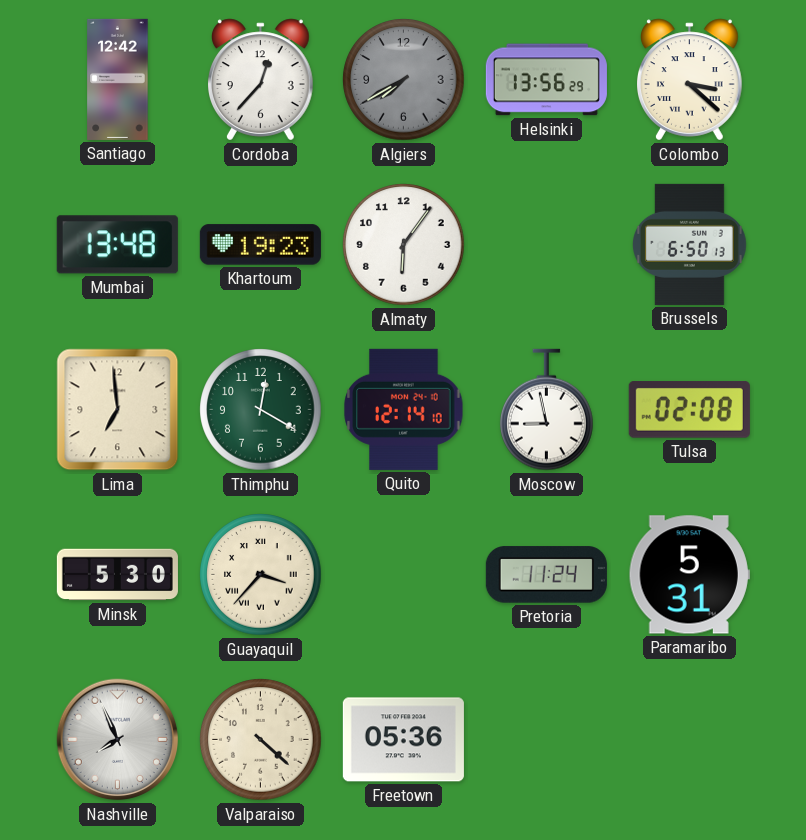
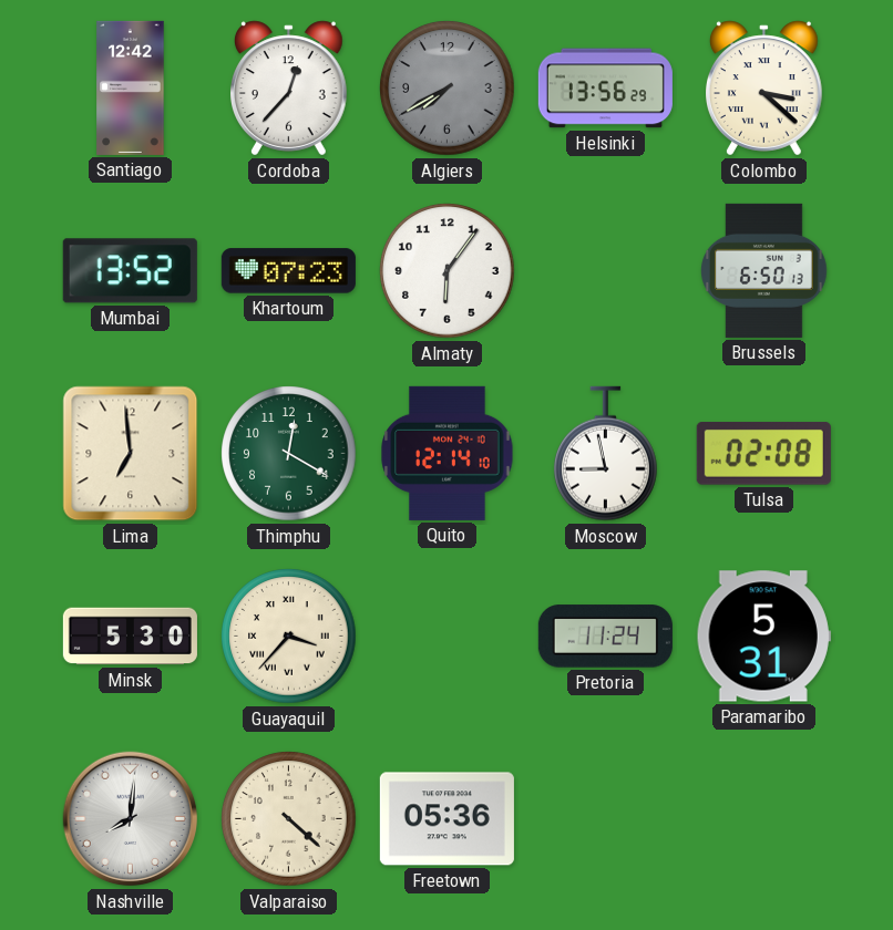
Mumbai: 13:48 -> 13:52
Khartoum: 19:23 -> 07:23
Nashville: 7:56 -> 8:01
